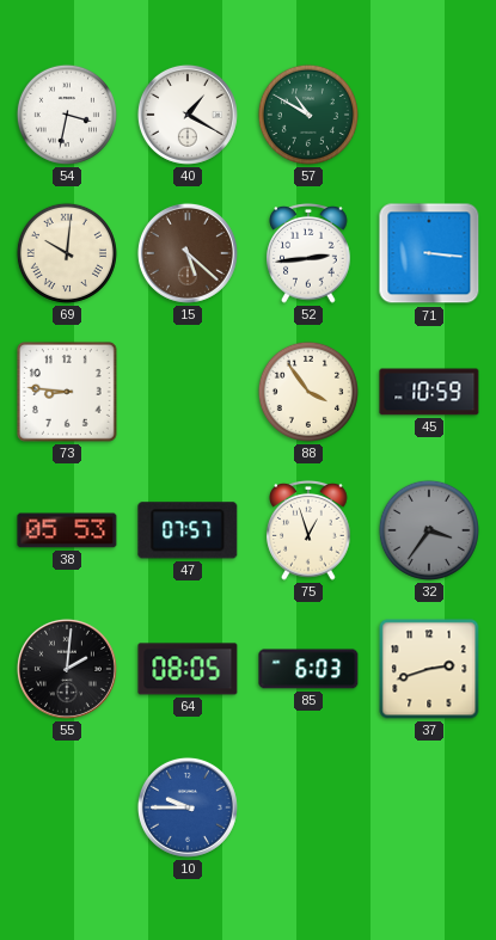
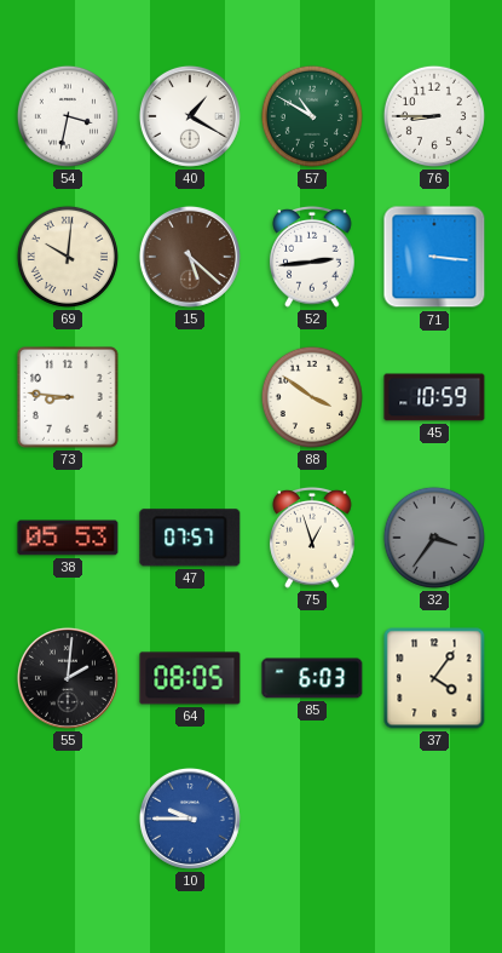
76: none -> 8:45
88: 3:54 -> 3:51
37: 2:42 -> 4:06
